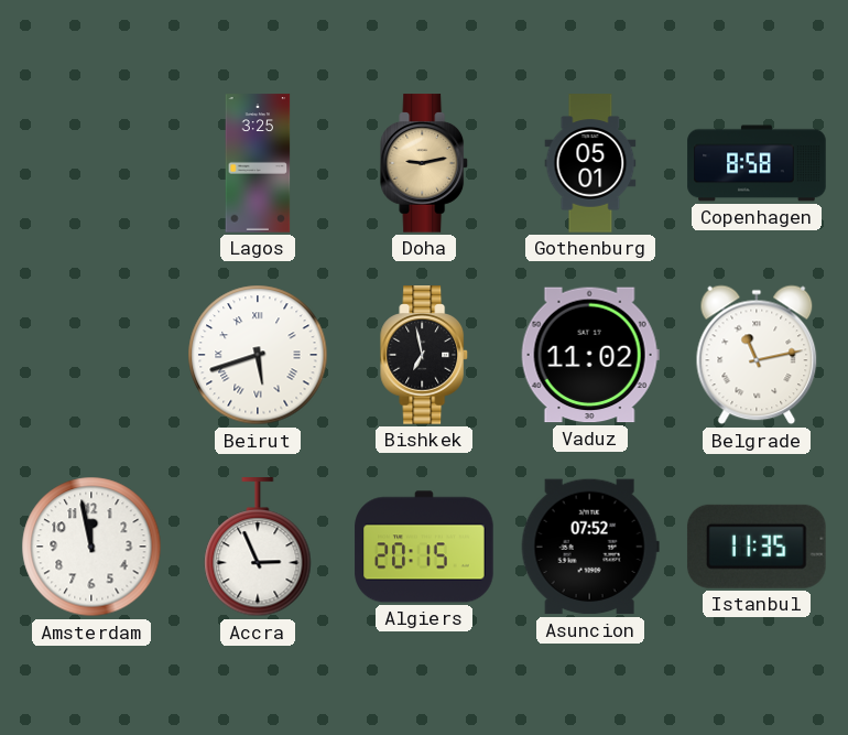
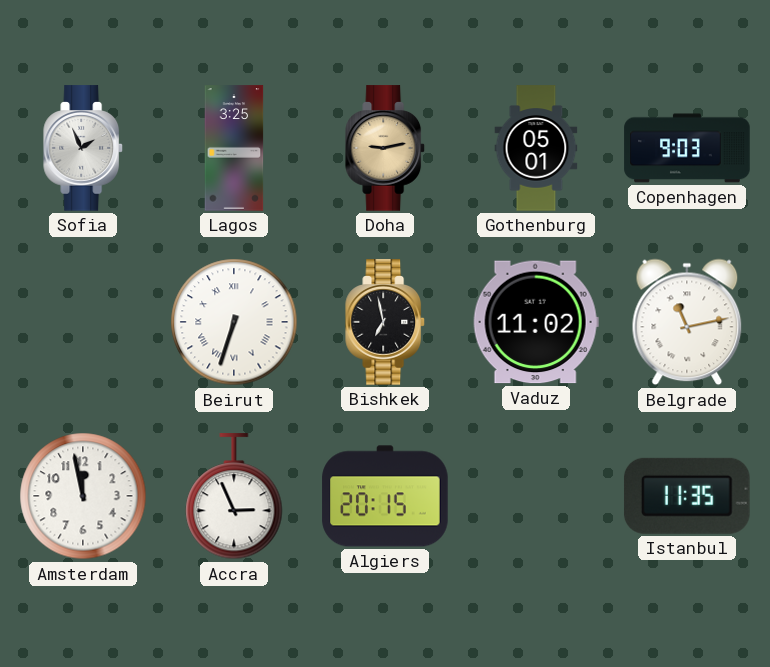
Sofia: none -> 1:56
Copenhagen: 8:58 -> 9:03
Beirut: 5:42 -> 6:33
Asuncion: 07:52 -> none
